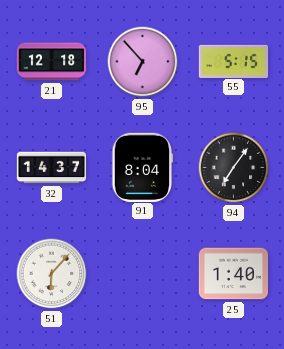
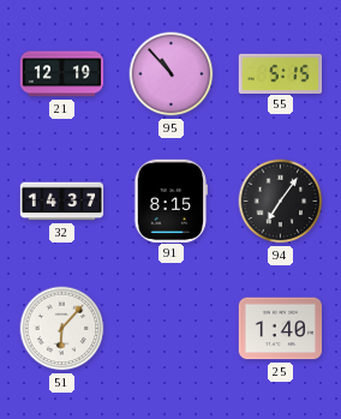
21: 12:18 -> 12:19
95: 6:53 -> 10:53
91: 8:04 -> 8:15
